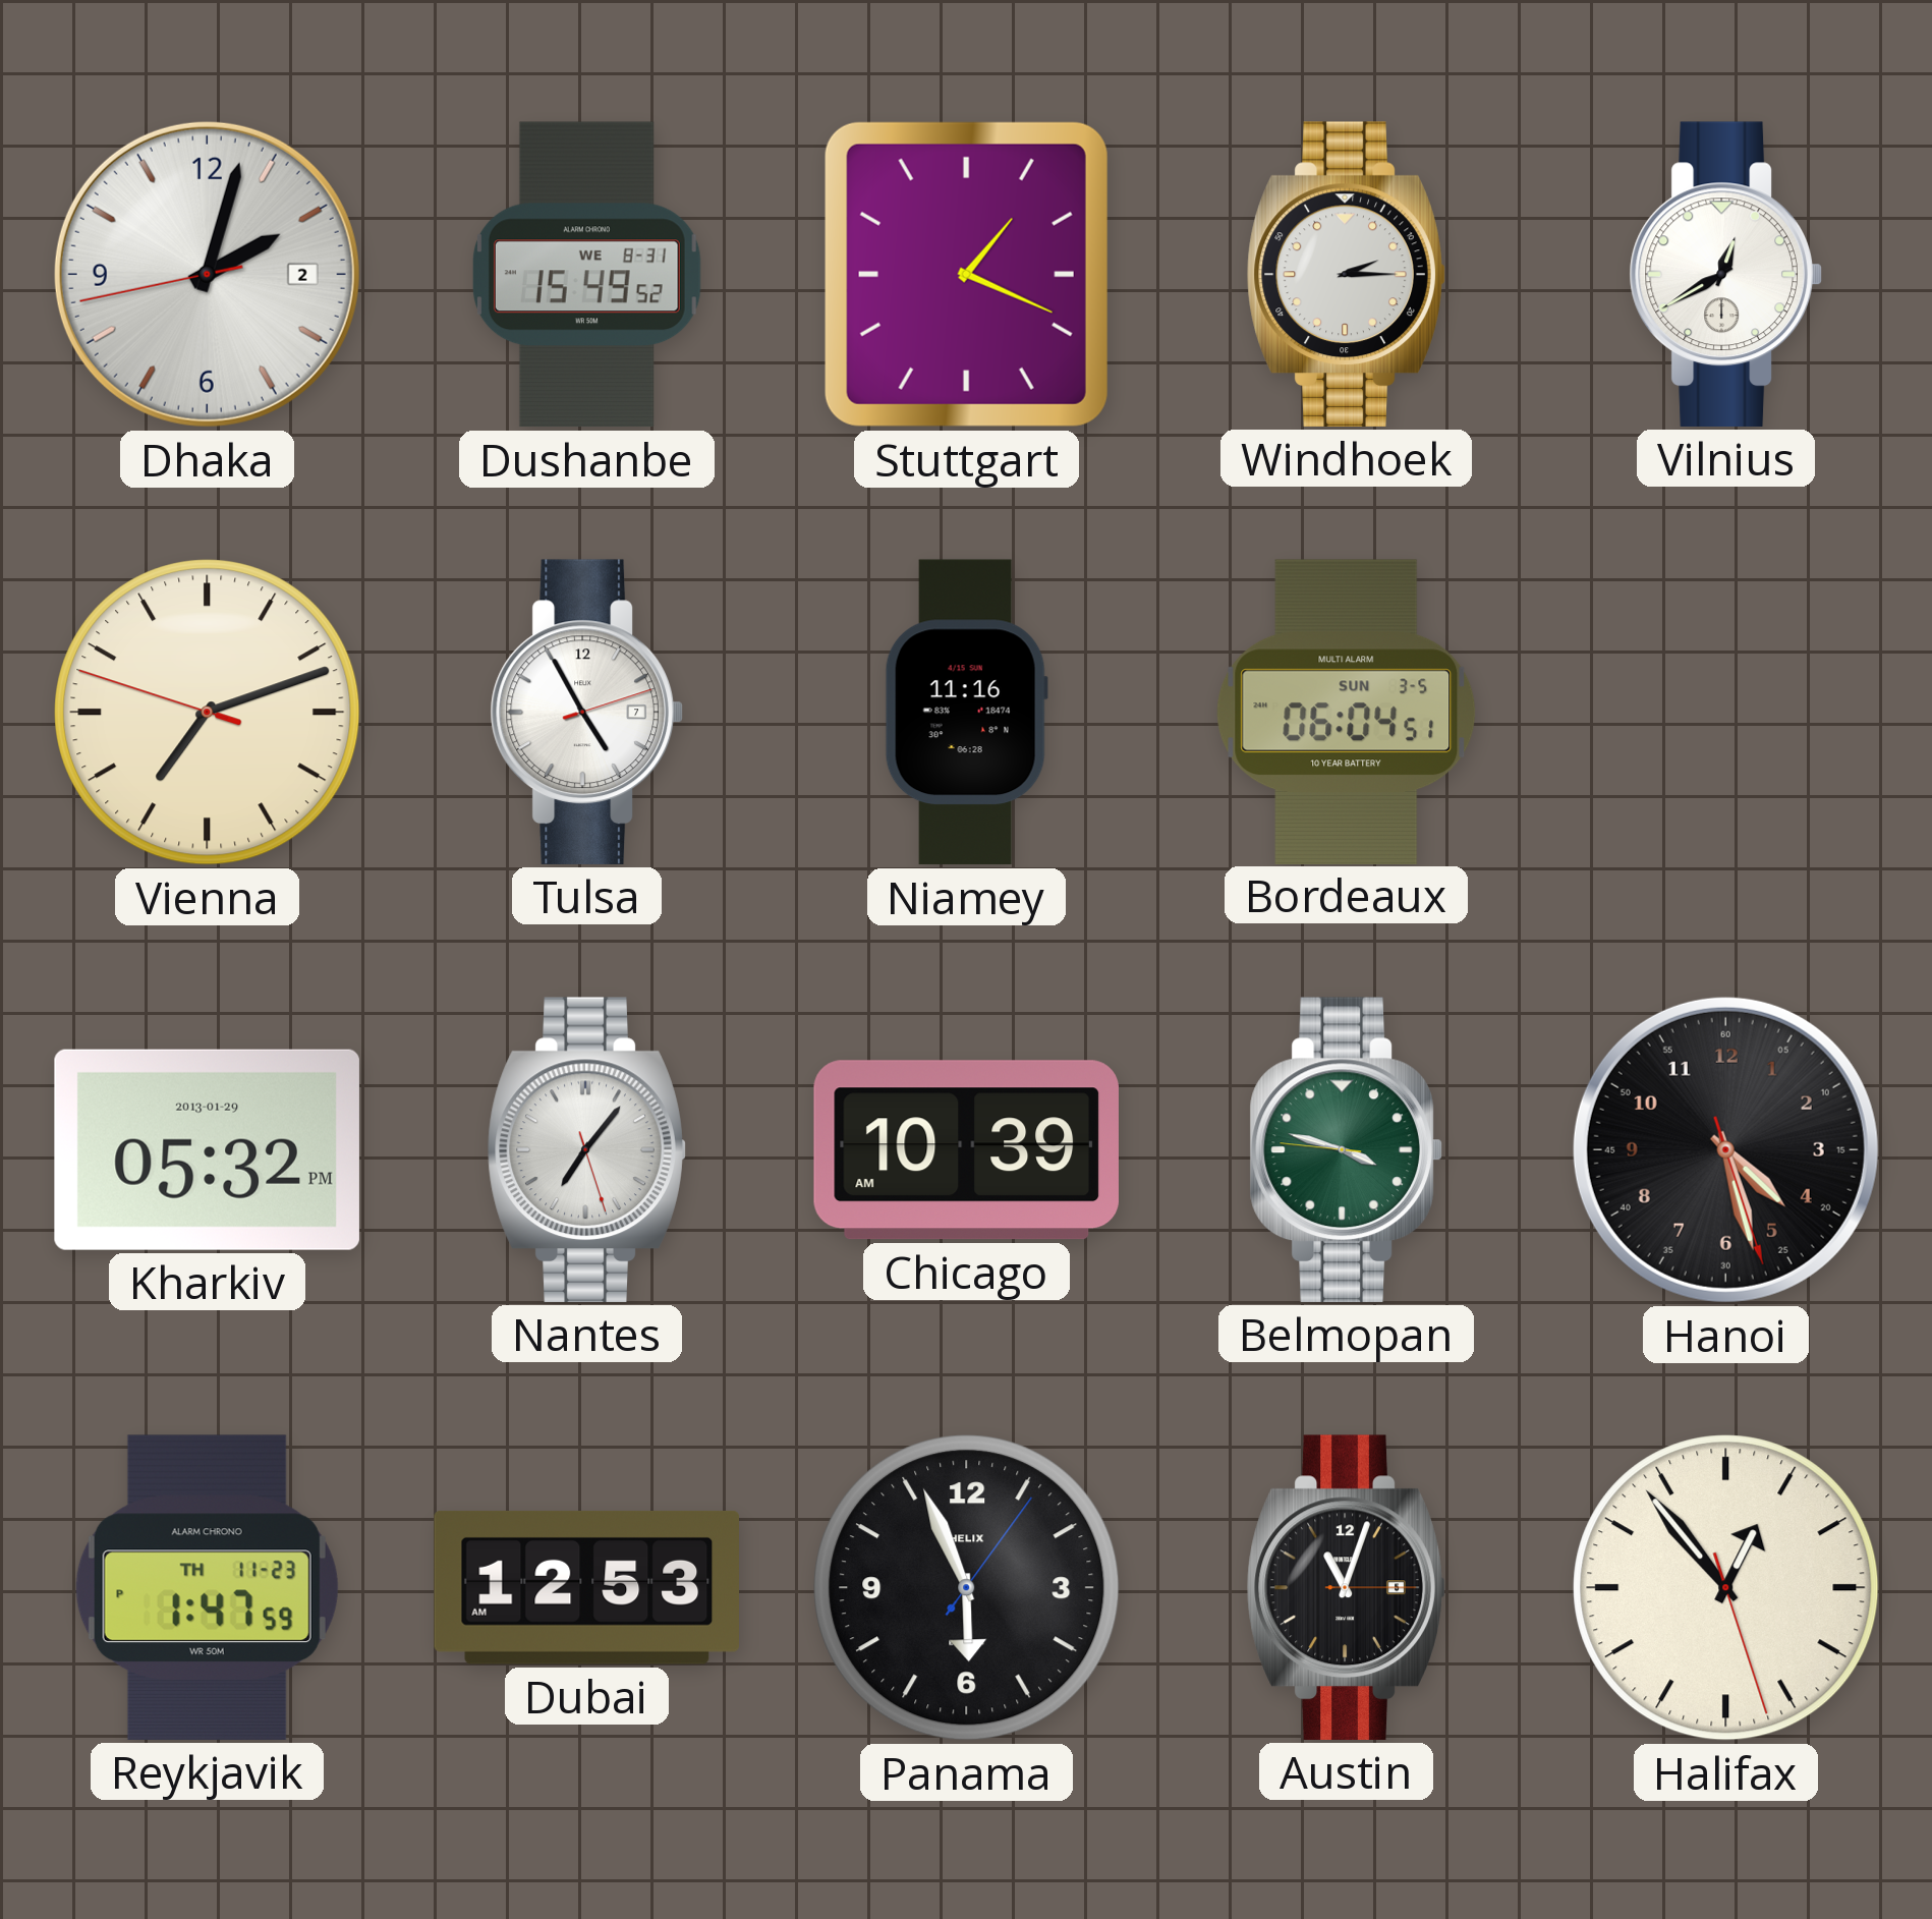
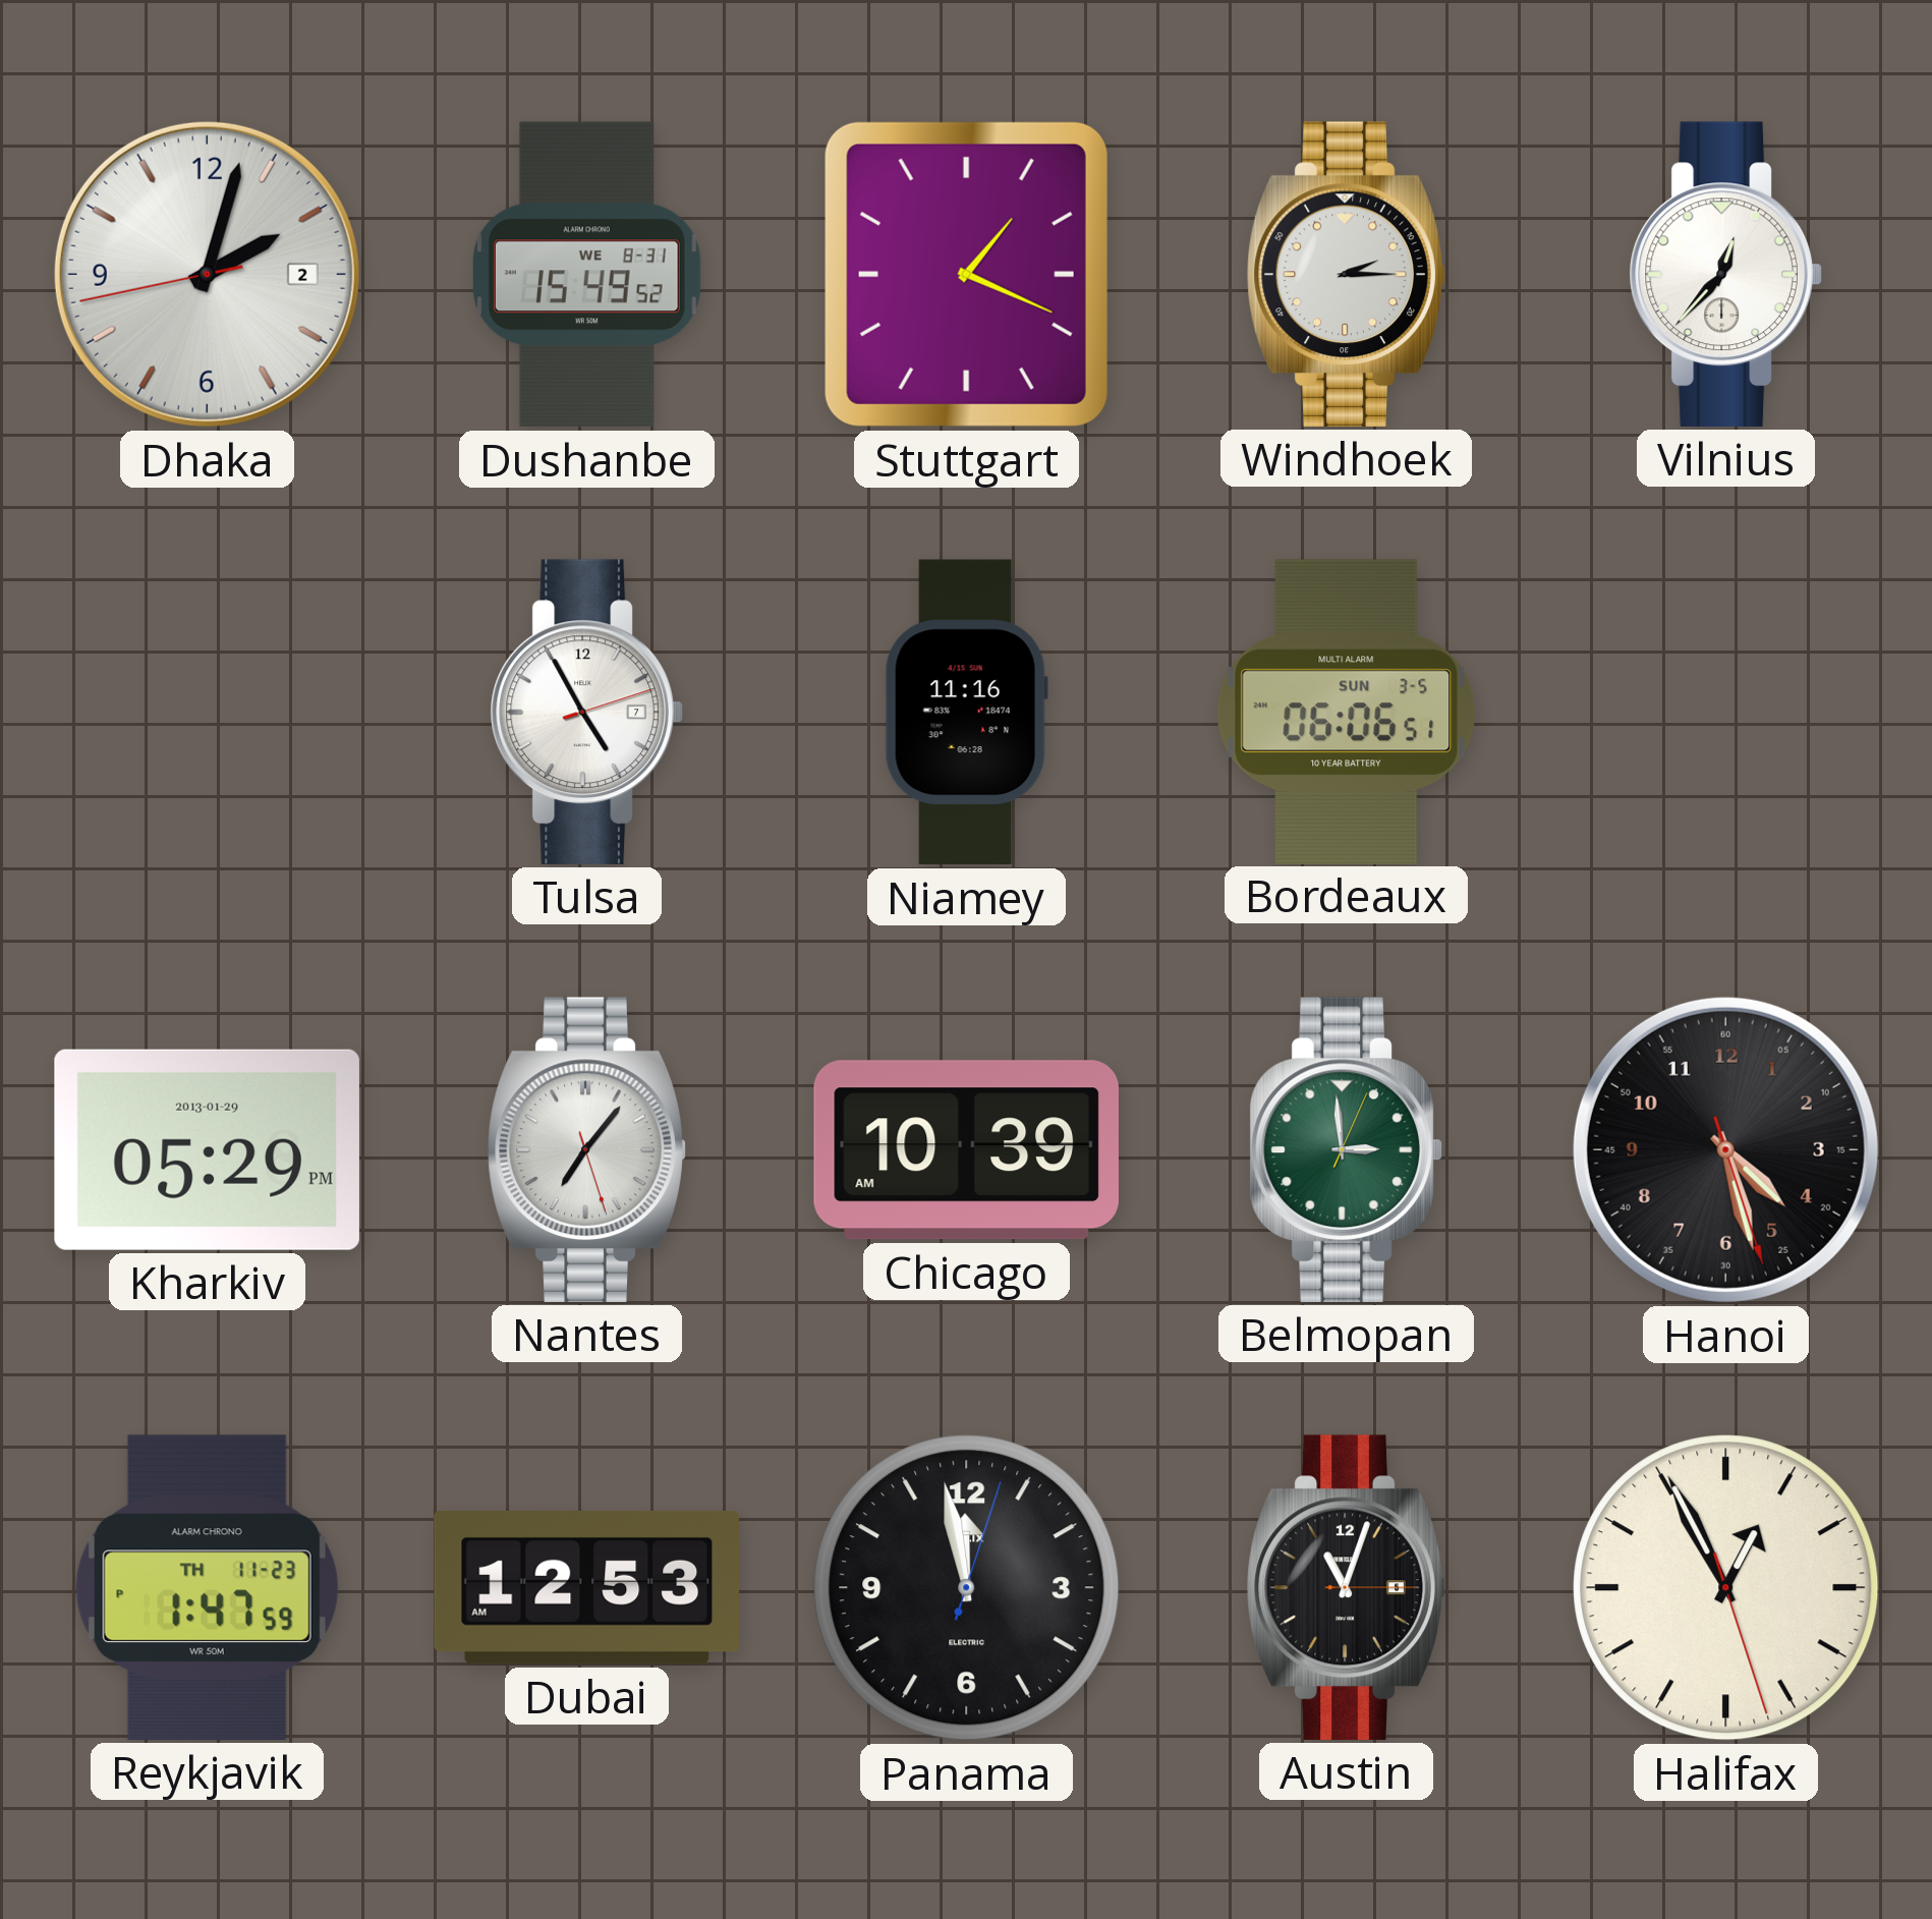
Vilnius: 12:40 -> 12:37
Vienna: 7:11 -> none
Bordeaux: 06:04 -> 06:06
Kharkiv: 05:32 -> 05:29
Belmopan: 3:47 -> 2:59
Panama: 5:56 -> 11:58
Halifax: 12:53 -> 12:55
